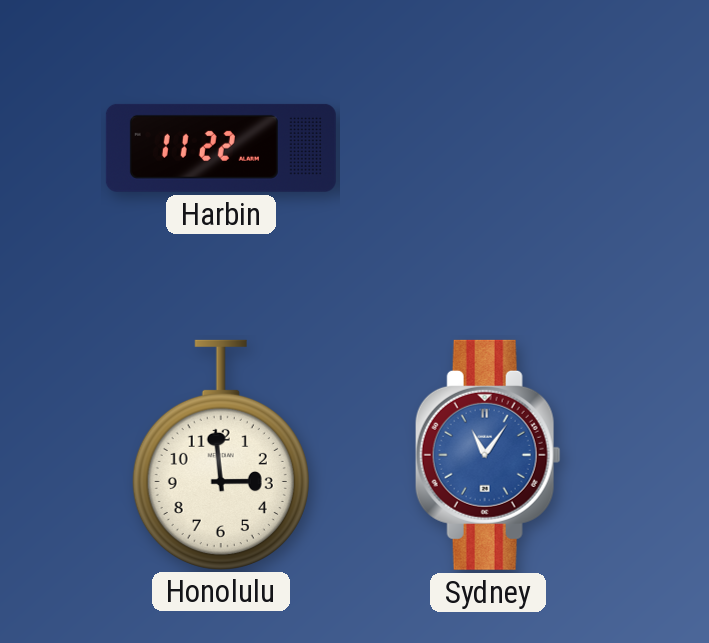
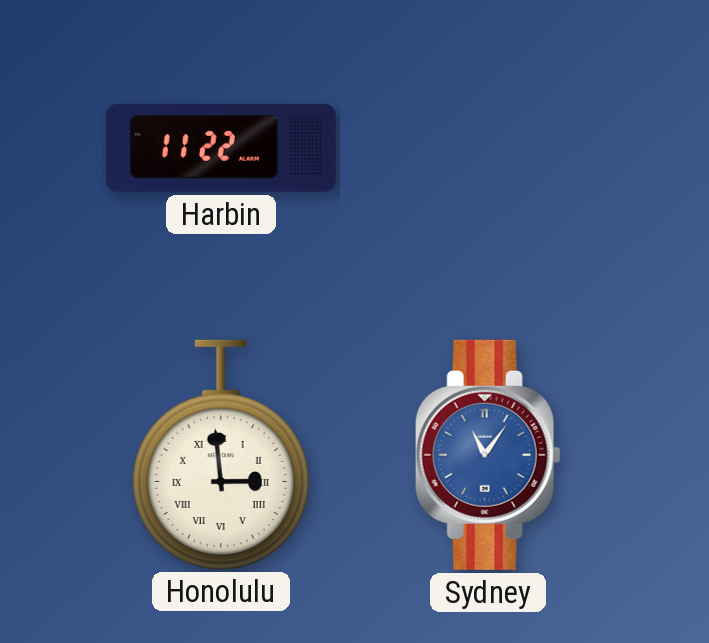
Honolulu numerals: Arabic -> Roman
